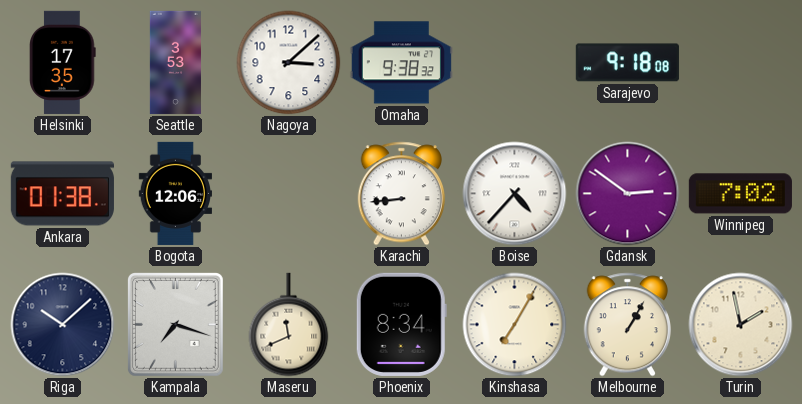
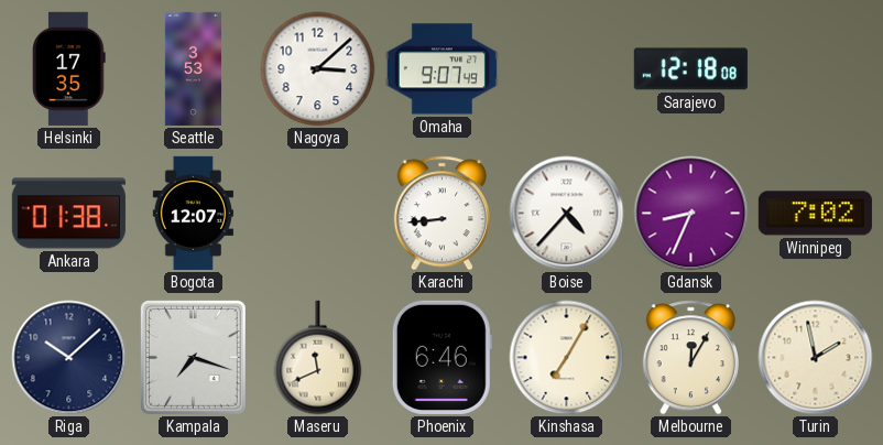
Omaha: 9:38 -> 9:07
Sarajevo: 9:18 -> 12:18
Bogota: 12:06 -> 12:07
Gdansk: 2:51 -> 8:34
Phoenix: 8:34 -> 6:46
Melbourne: 1:05 -> 12:05
